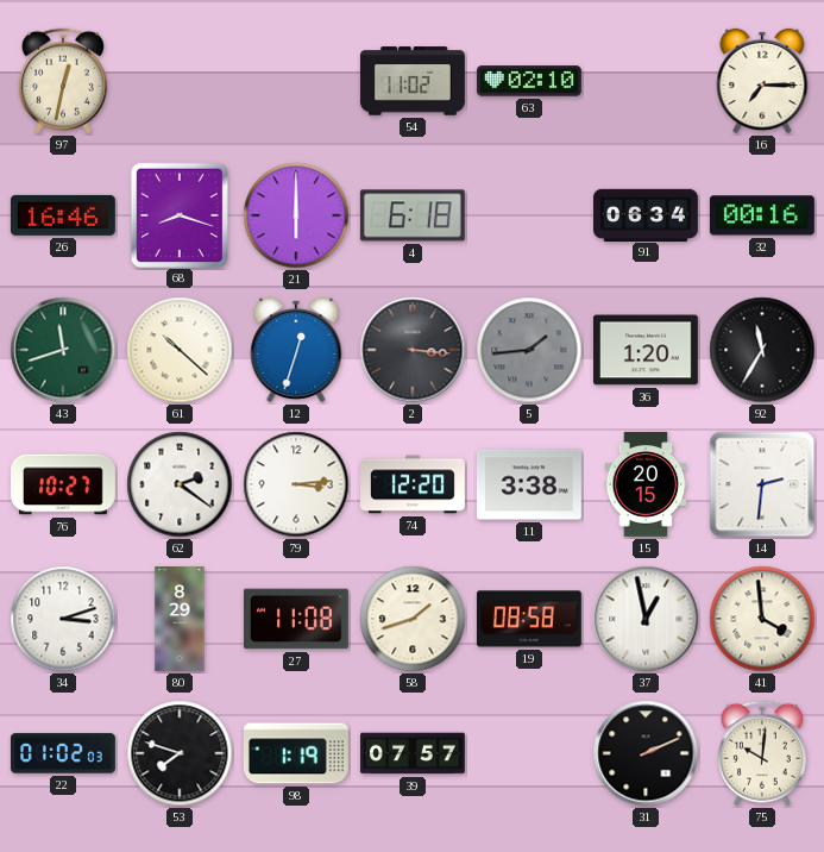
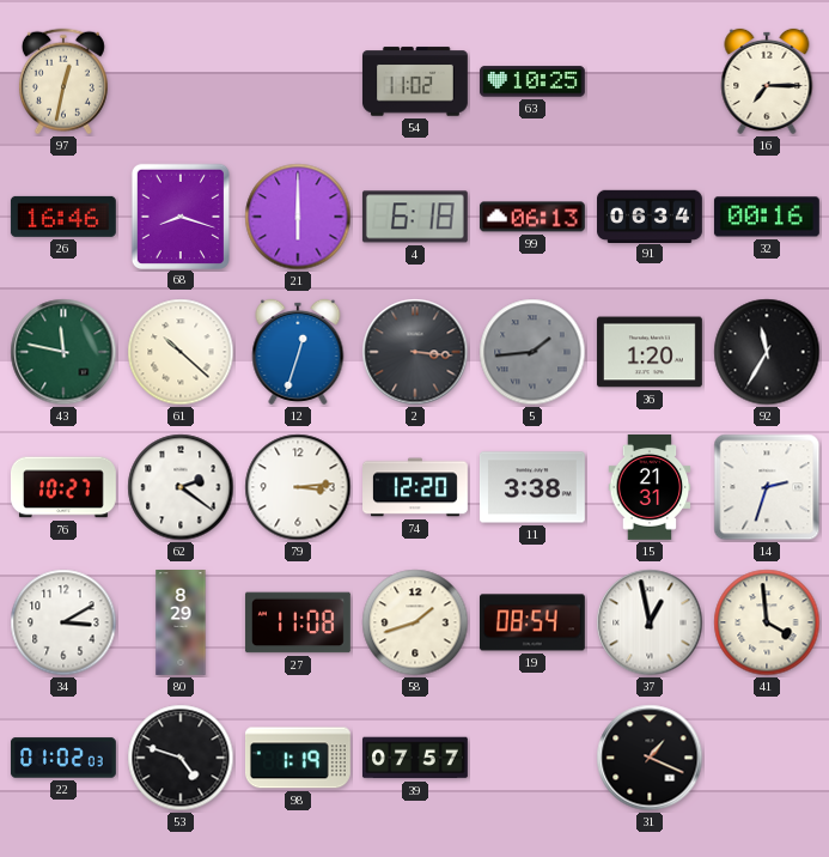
63: 02:10 -> 10:25
99: none -> 06:13
43: 11:42 -> 11:47
15: 20:15 -> 21:31
14: 2:31 -> 2:33
34: 3:12 -> 3:10
19: 08:58 -> 08:54
53: 7:48 -> 4:48
31: 2:11 -> 1:19
75: 10:01 -> none
